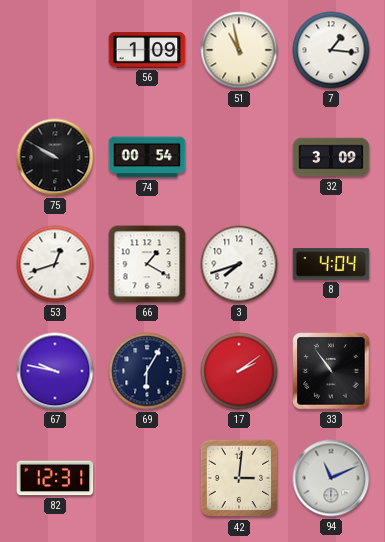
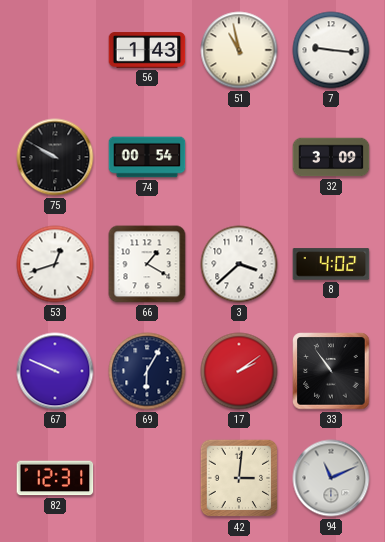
56: 1:09 -> 1:43
7: 1:16 -> 9:16
3: 7:42 -> 3:38
8: 4:04 -> 4:02
67: 9:47 -> 9:49
